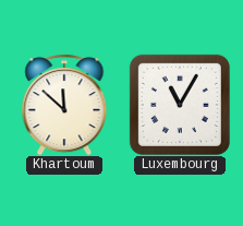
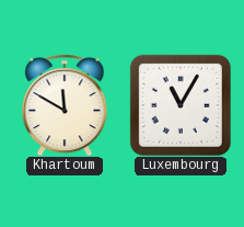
Khartoum: 11:52 -> 11:50
